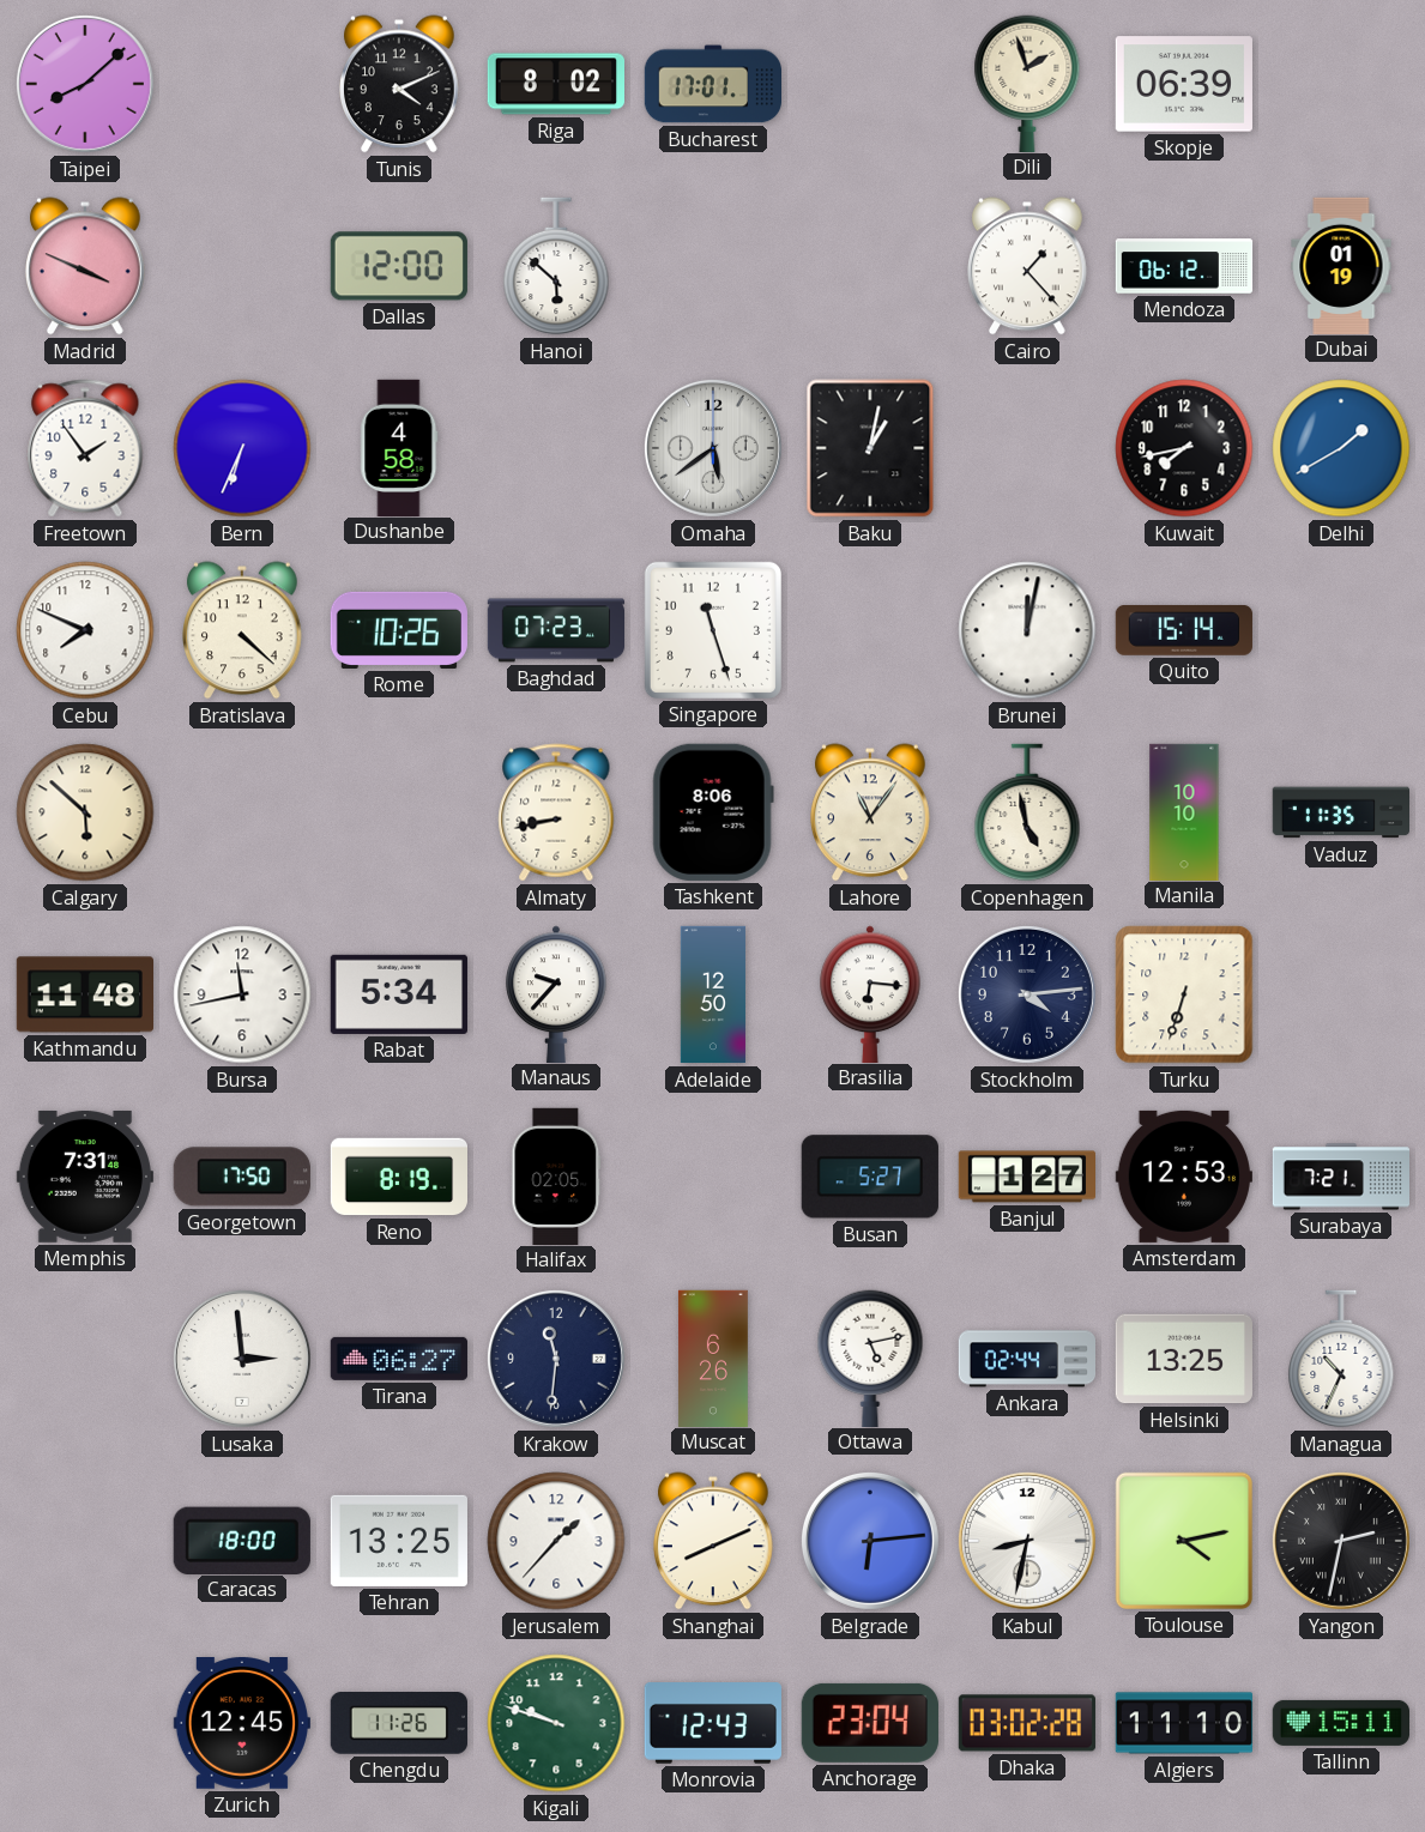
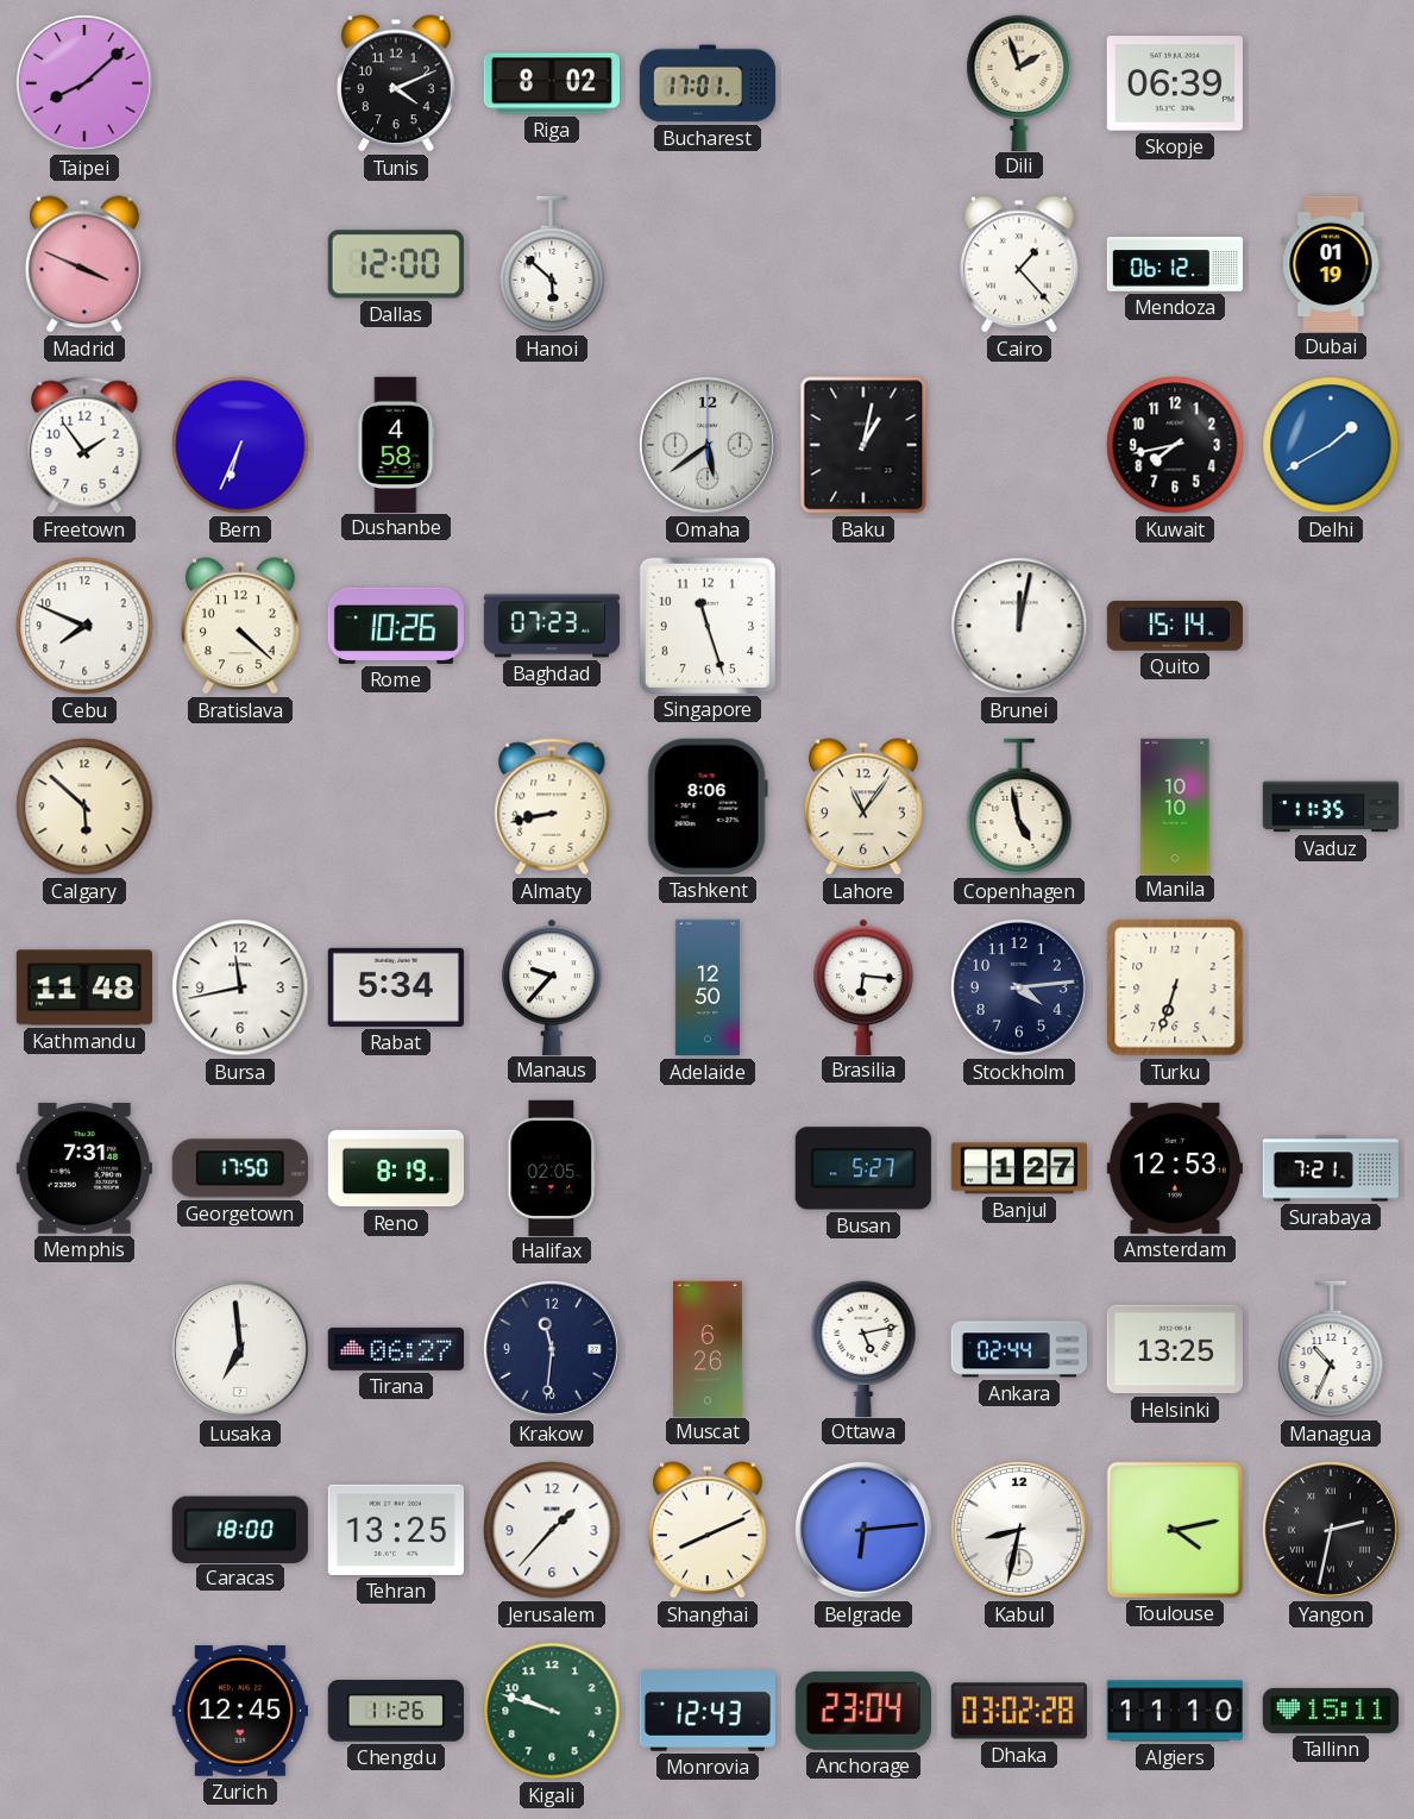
Lusaka: 2:59 -> 6:59
